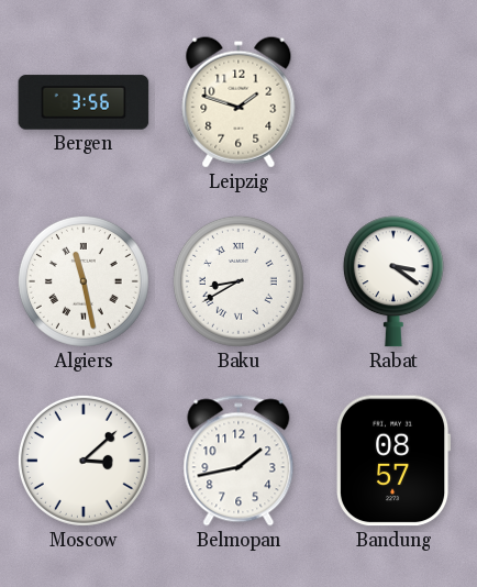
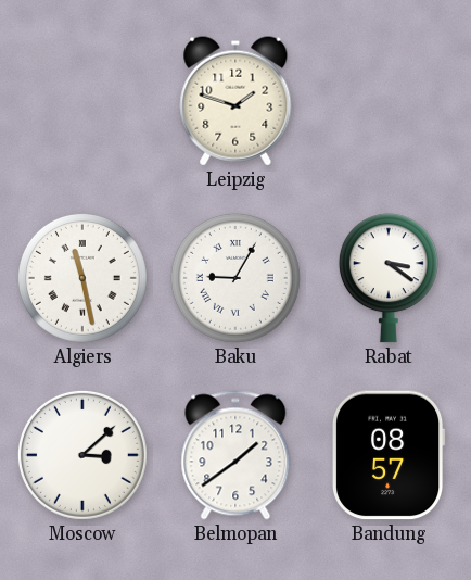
Bergen: 3:56 -> none
Baku: 8:40 -> 9:05
Belmopan: 1:43 -> 1:39
